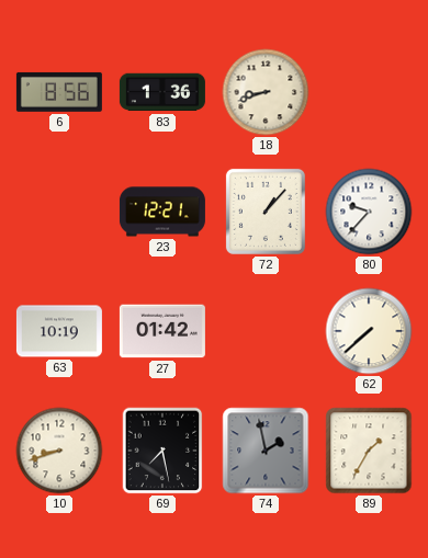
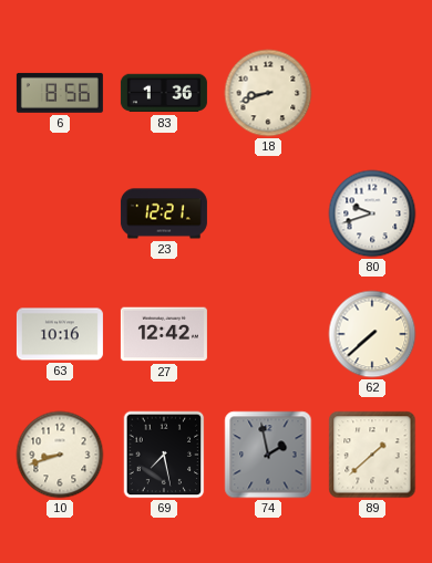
72: 1:07 -> none
80: 9:37 -> 9:42
63: 10:19 -> 10:16
27: 01:42 -> 12:42
89: 1:35 -> 1:38
